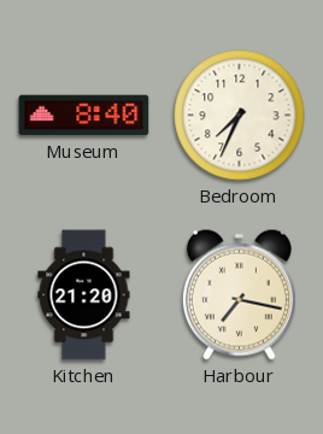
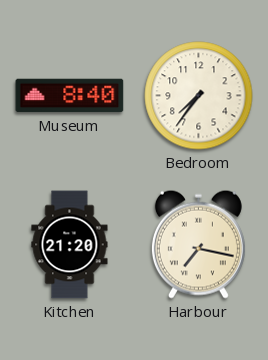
Bedroom: 7:34 -> 7:36
